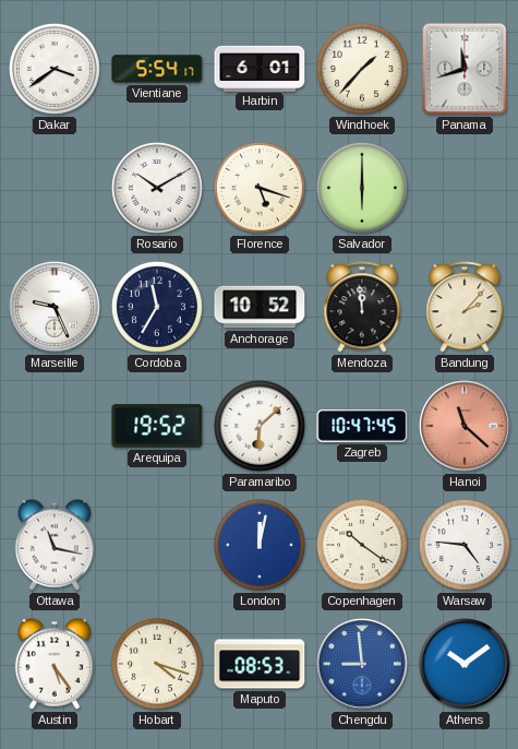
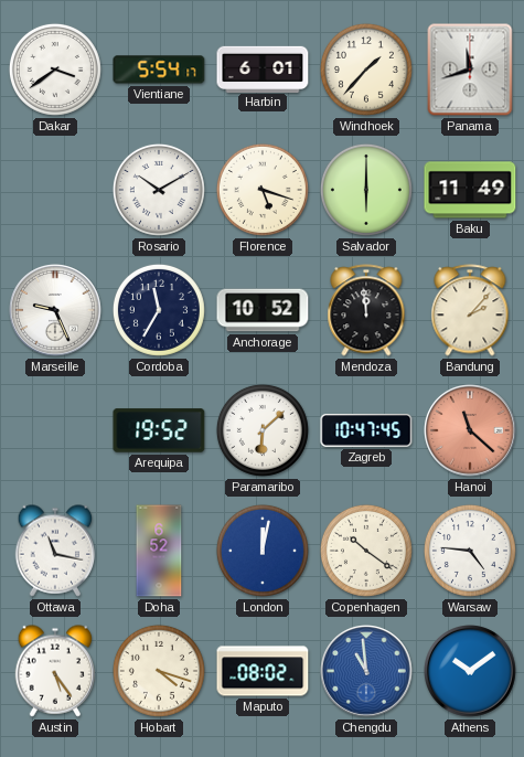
Baku: none -> 11:49
Doha: none -> 6:52
Maputo: 08:53 -> 08:02
Chengdu: 8:59 -> 10:59
